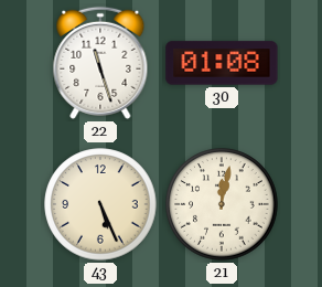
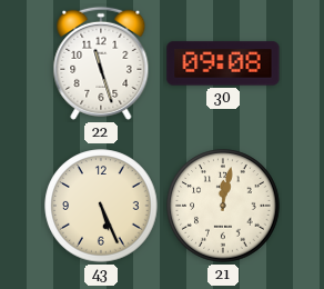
30: 01:08 -> 09:08
